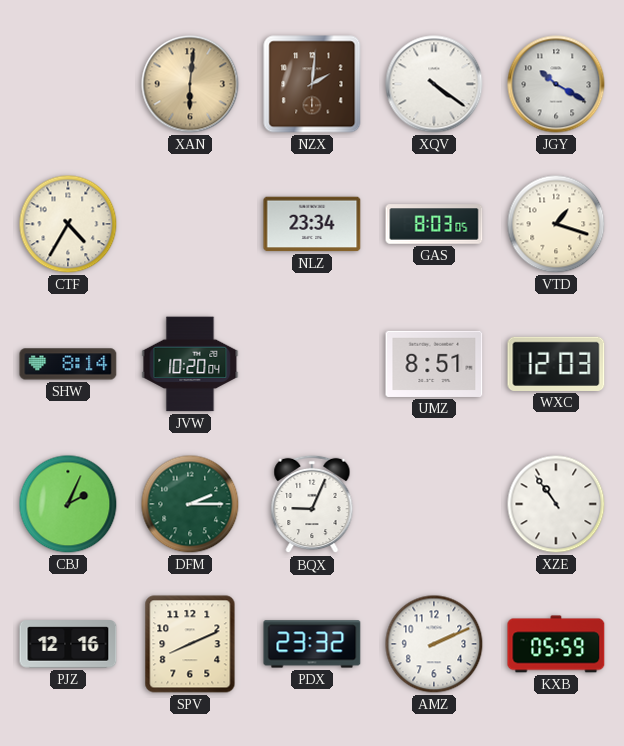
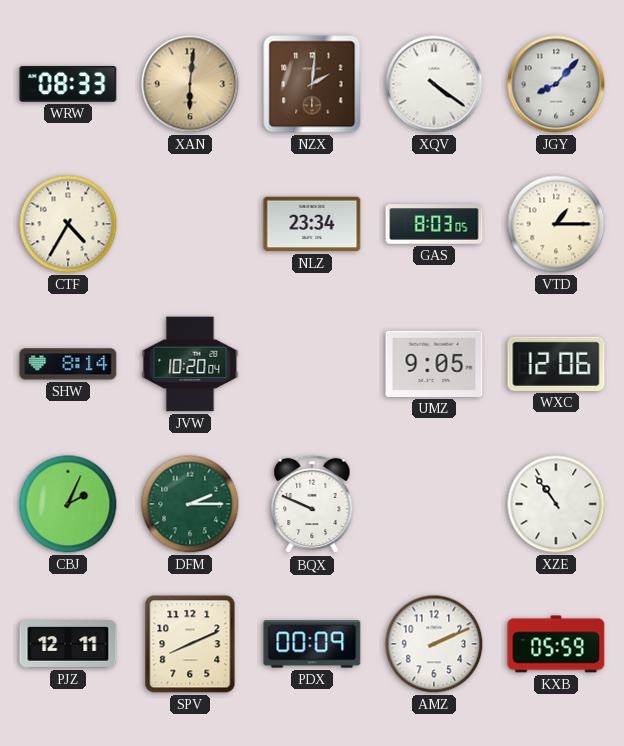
WRW: none -> 08:33
JGY: 10:20 -> 8:07
VTD: 1:18 -> 1:15
UMZ: 8:51 -> 9:05
WXC: 12:03 -> 12:06
BQX: 9:04 -> 9:49
PJZ: 12:16 -> 12:11
PDX: 23:32 -> 00:09
